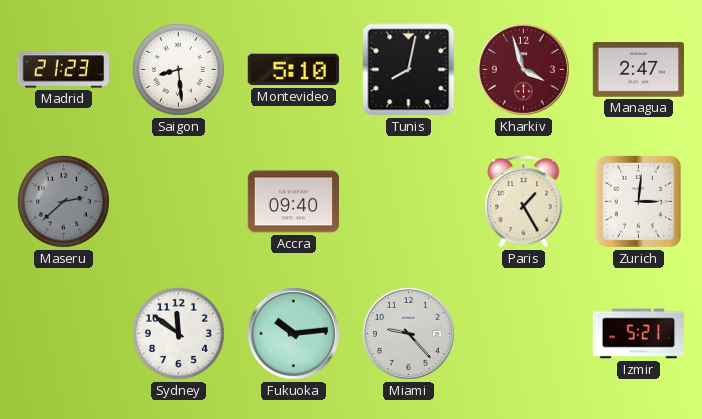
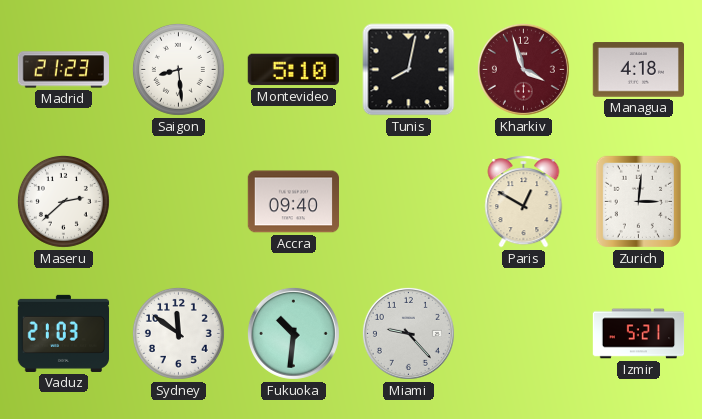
Managua: 2:47 -> 4:18
Maseru dial: grey -> white
Paris: 1:25 -> 12:50
Vaduz: none -> 21:03
Fukuoka: 10:14 -> 10:31
